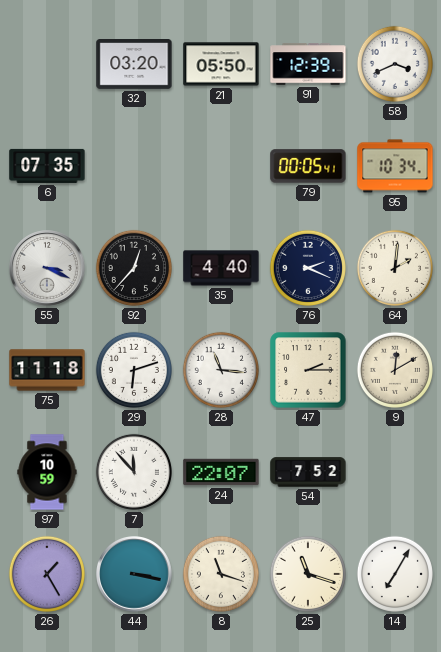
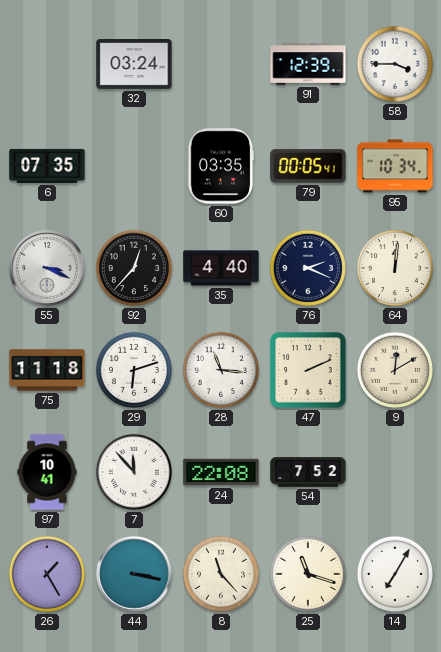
32: 03:20 -> 03:24
21: 05:50 -> none
58: 3:41 -> 3:45
60: none -> 03:35
64: 2:01 -> 12:01
47: 2:15 -> 2:11
97: 10:59 -> 10:41
24: 22:07 -> 22:08
8: 11:18 -> 11:23
